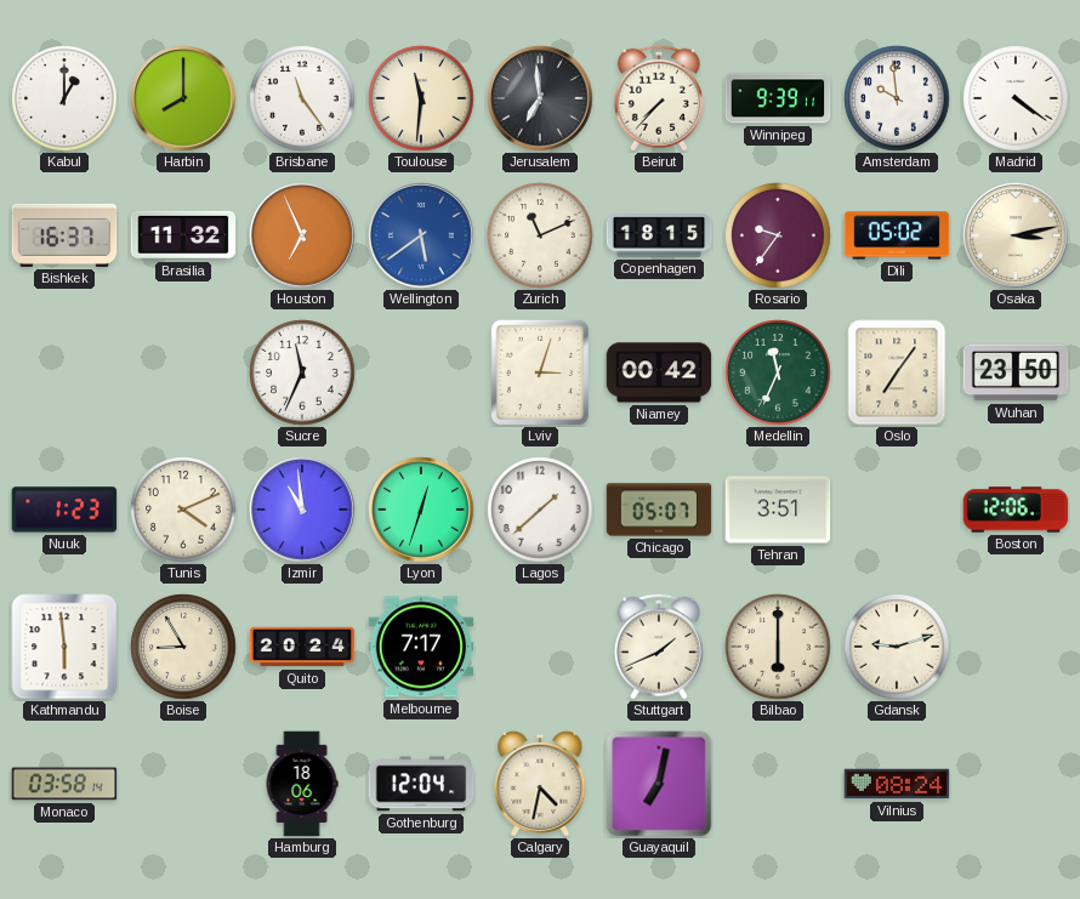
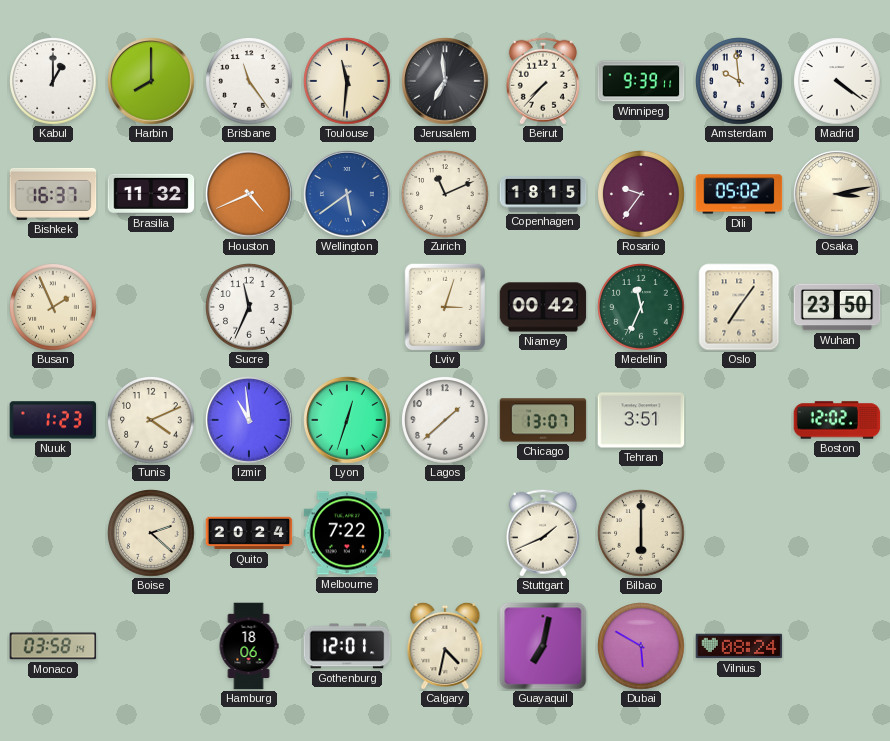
Houston: 6:56 -> 4:41
Busan: none -> 1:56
Chicago: 05:07 -> 13:07
Boston: 12:06 -> 12:02
Kathmandu: 5:59 -> none
Boise: 8:55 -> 2:22
Melbourne: 7:17 -> 7:22
Gdansk: 9:12 -> none
Gothenburg: 12:04 -> 12:01
Dubai: none -> 5:50
